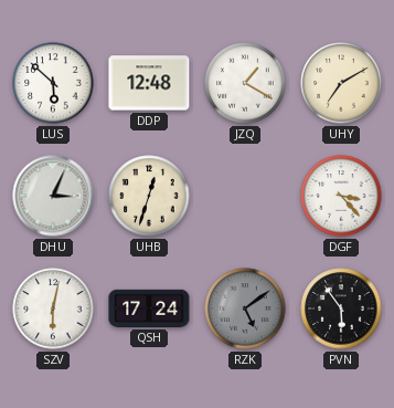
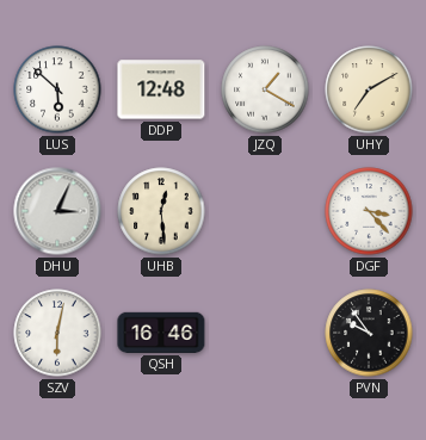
UHB: 12:33 -> 12:29
QSH: 17:24 -> 16:46
RZK: 5:09 -> none
PVN: 5:54 -> 9:54
